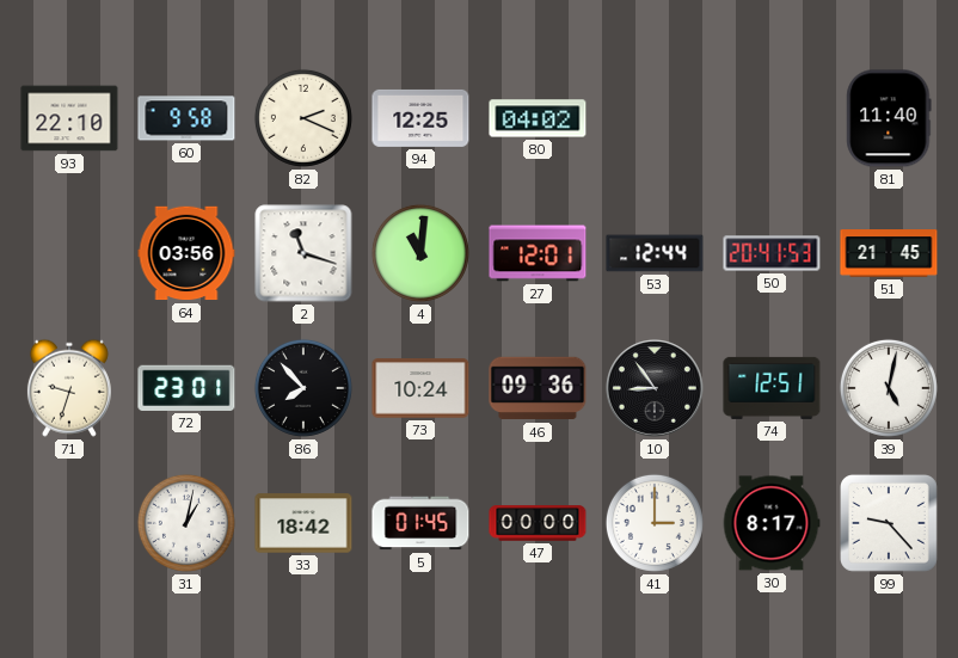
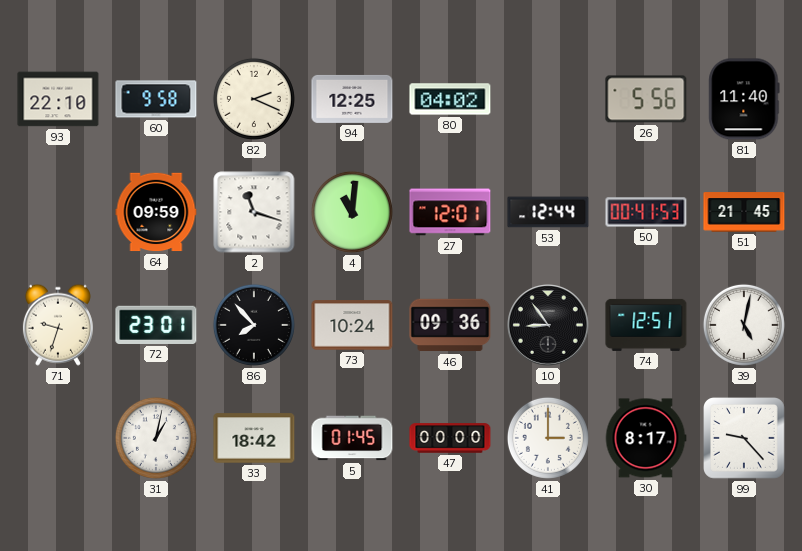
26: none -> 5:56
64: 03:56 -> 09:59
50: 20:41 -> 00:41
